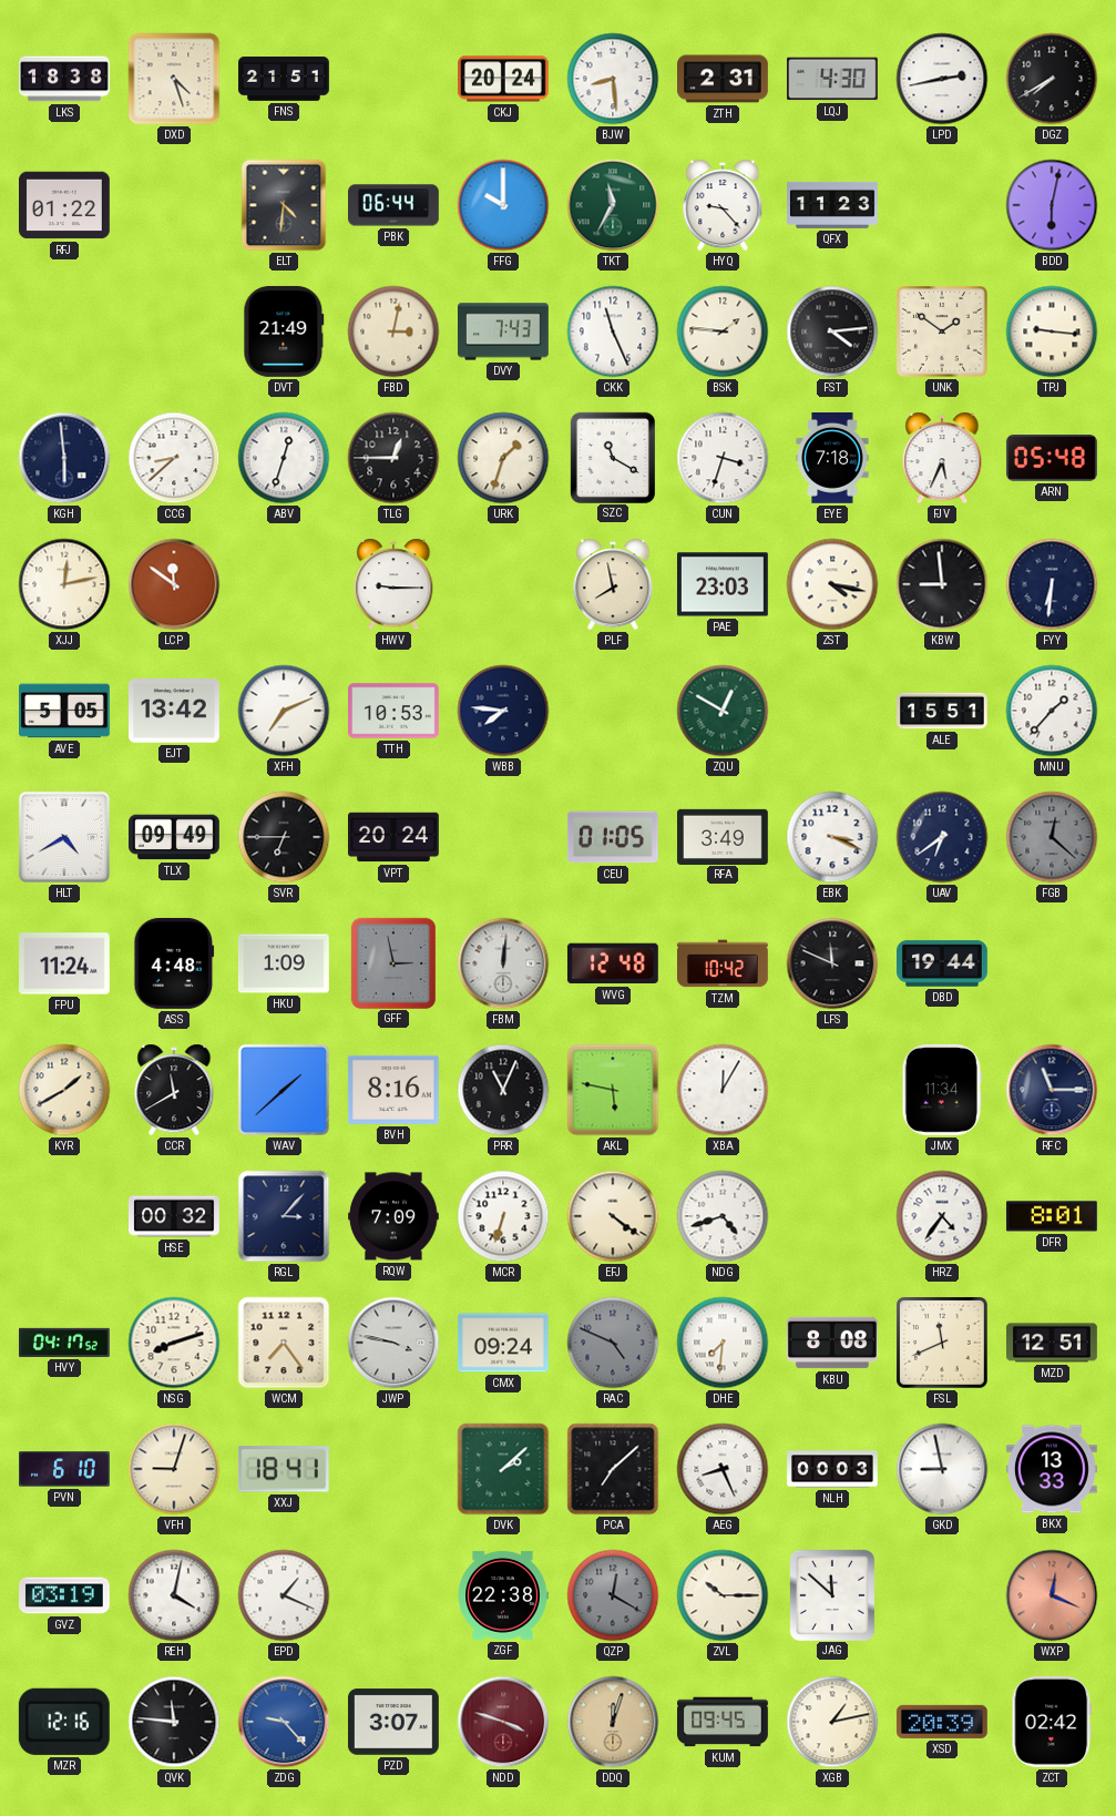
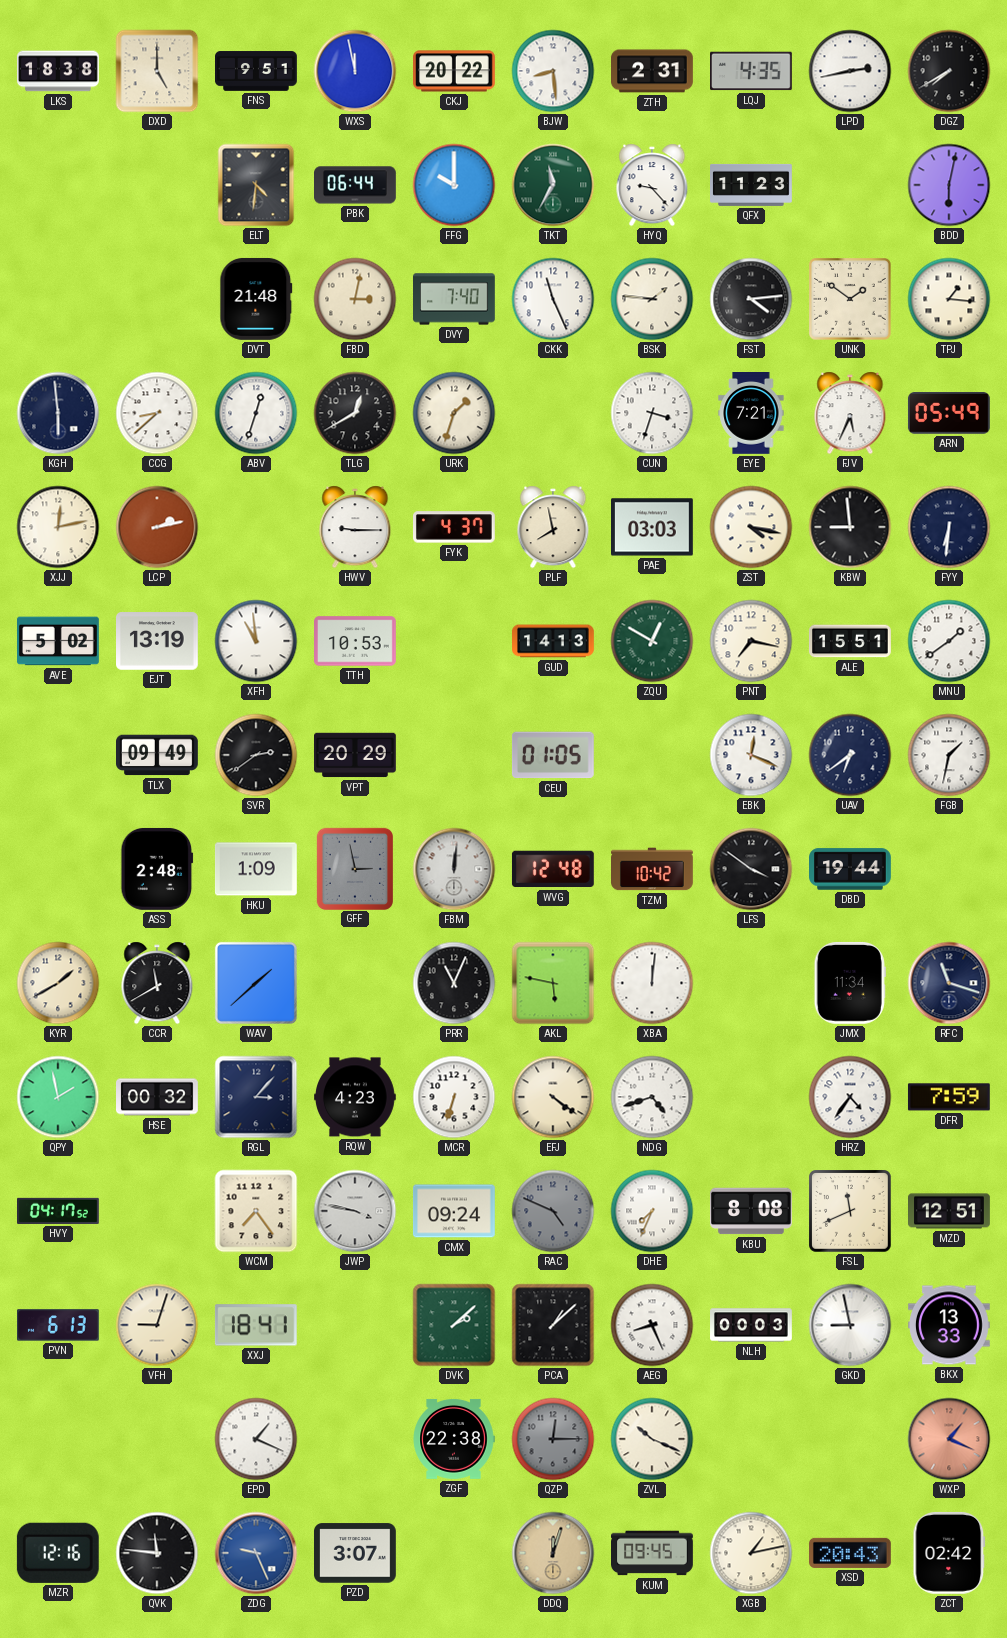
DXD: 4:27 -> 5:00
FNS: 21:51 -> 9:51
WXS: none -> 11:58
CKJ: 20:24 -> 20:22
LQJ: 4:30 -> 4:35
RFJ: 01:22 -> none
DVT: 21:49 -> 21:48
DVY: 7:43 -> 7:40
TPJ: 9:16 -> 1:16
TLG: 12:45 -> 12:40
SZC: 11:20 -> none
EYE: 7:18 -> 7:21
ARN: 05:48 -> 05:49
LCP: 11:51 -> 2:13
FYK: none -> 4:37
PAE: 23:03 -> 03:03
AVE: 5:05 -> 5:02
EJT: 13:42 -> 13:19
XFH: 7:11 -> 10:59
WBB: 7:46 -> none
GUD: none -> 14:13
PNT: none -> 7:17
MNU: 1:37 -> 1:39
HLT: 4:40 -> none
SVR: 6:45 -> 2:39
VPT: 20:24 -> 20:29
RFA: 3:49 -> none
EBK: 3:19 -> 12:19
FGB: 12:22 -> 1:32
FGB dial: grey -> white
FPU: 11:24 -> none
ASS: 4:48 -> 2:48
LFS: 11:49 -> 3:51
BVH: 8:16 -> none
XBA: 12:05 -> 12:01
RFC: 11:15 -> 11:18
QPY: none -> 1:58
RQW: 7:09 -> 4:23
DFR: 8:01 -> 7:59
NSG: 8:12 -> none
DHE: 7:31 -> 7:34
PVN: 6:10 -> 6:13
PCA: 7:08 -> 1:08
GVZ: 03:19 -> none
REH: 4:02 -> none
QZP: 12:20 -> 12:15
ZVL: 10:15 -> 10:19
JAG: 11:52 -> none
WXP: 12:19 -> 1:19
ZDG: 9:23 -> 9:26
NDD: 3:48 -> none
XSD: 20:39 -> 20:43
